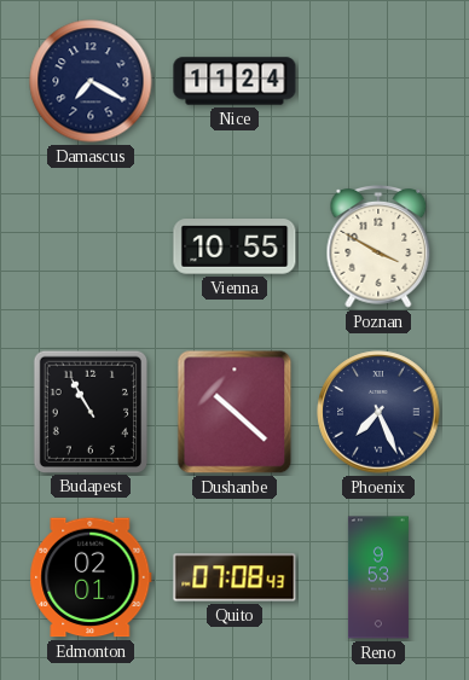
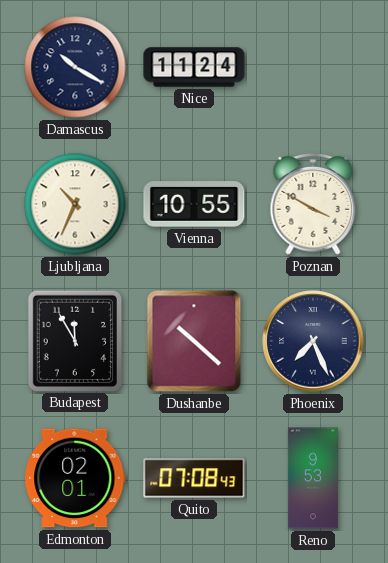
Damascus: 7:20 -> 10:20
Ljubljana: none -> 10:34
Budapest: 10:55 -> 11:55
